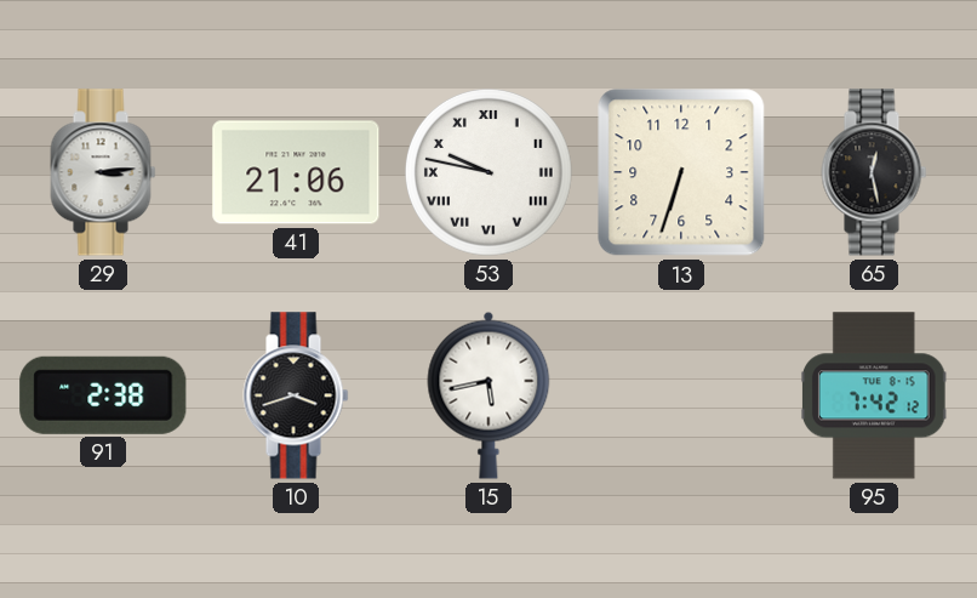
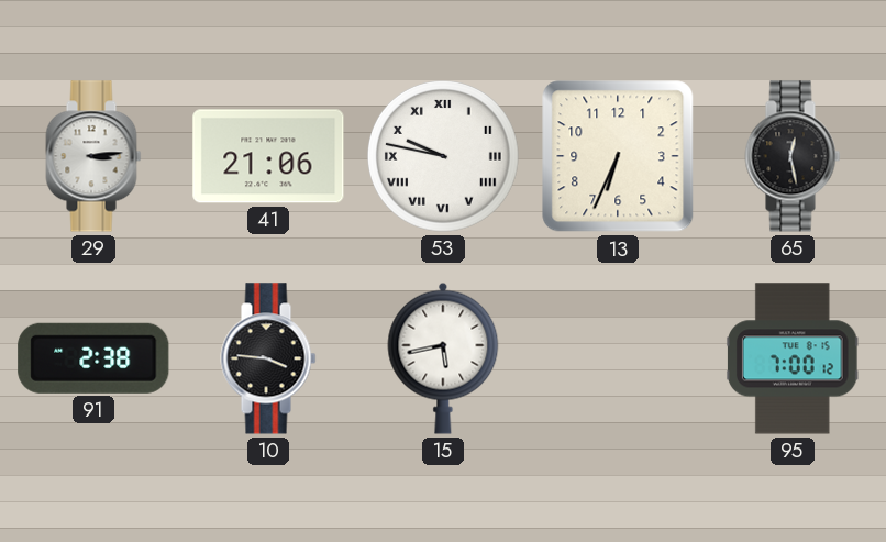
13: 6:33 -> 6:34
10: 3:42 -> 3:46
95: 7:42 -> 7:00
